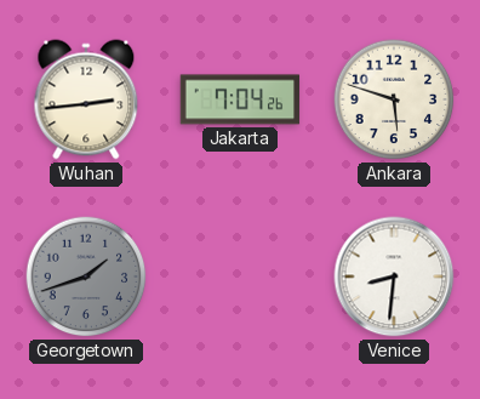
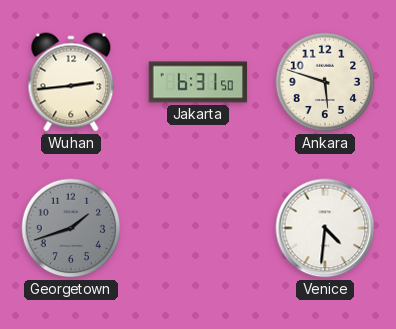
Jakarta: 7:04 -> 6:31
Venice: 8:31 -> 4:31
